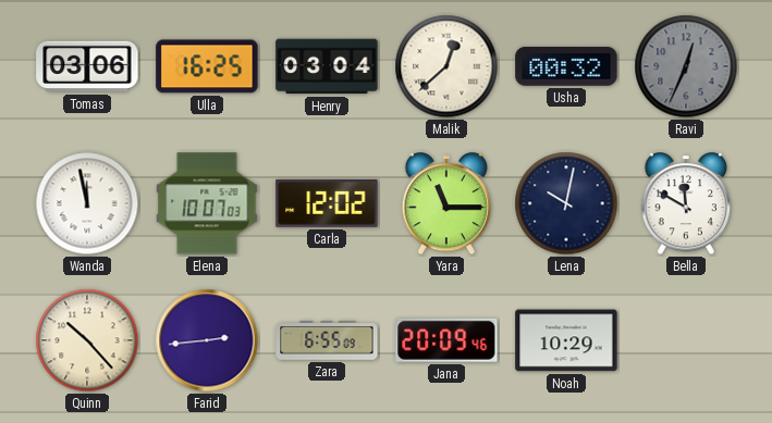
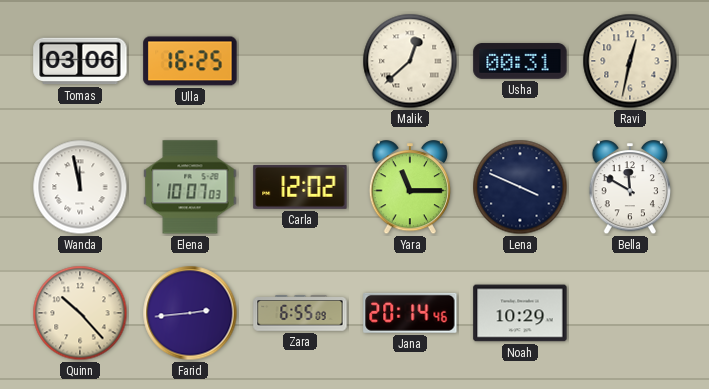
Henry: 03:04 -> none
Usha: 00:32 -> 00:31
Ravi: 12:34 -> 12:32
Ravi dial: grey -> cream
Lena: 10:02 -> 3:49
Jana: 20:09 -> 20:14
